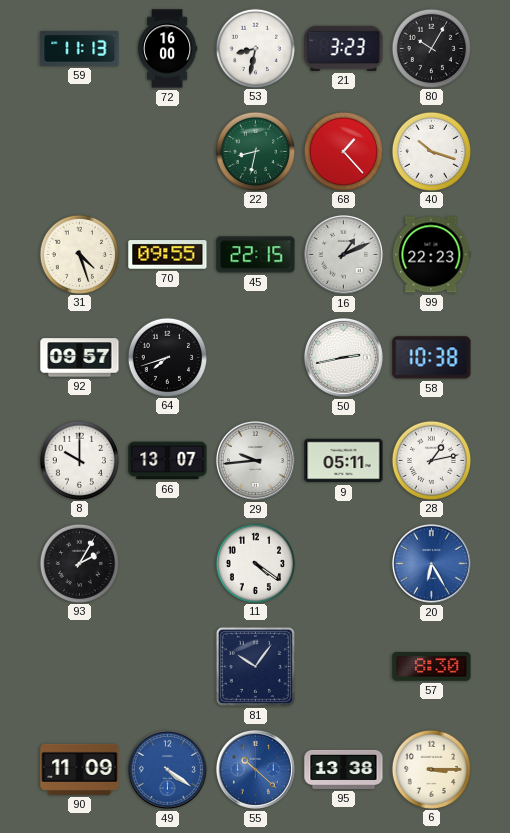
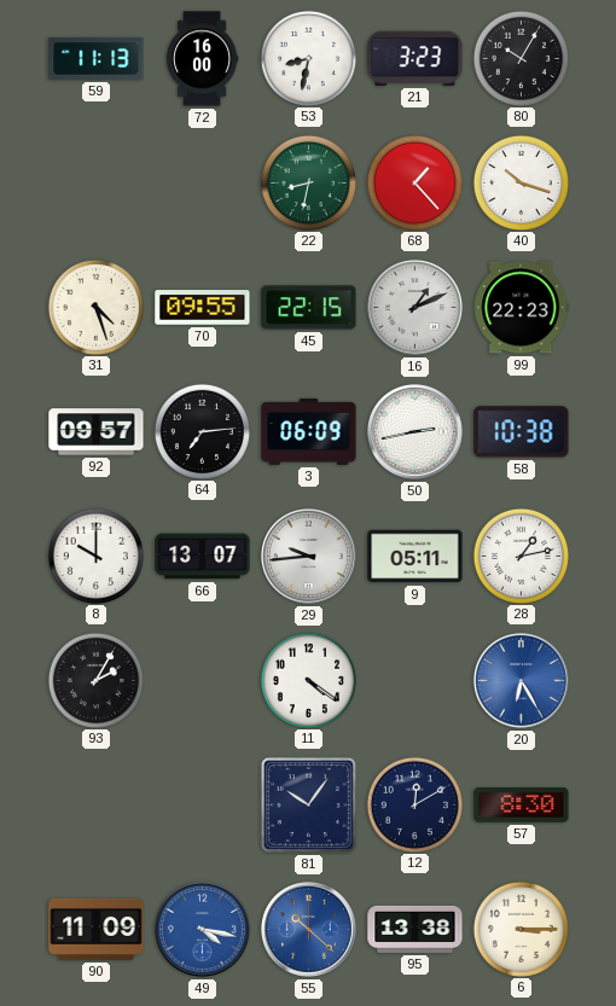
64: 7:42 -> 7:14
3: none -> 06:09
12: none -> 12:10
49: 4:21 -> 4:17
